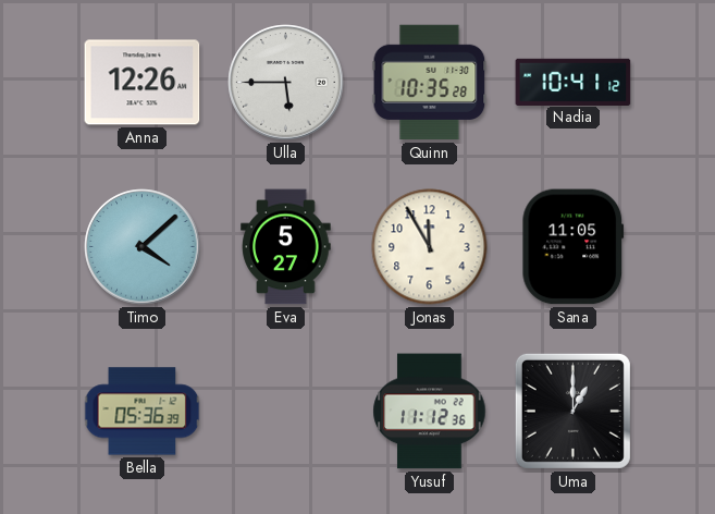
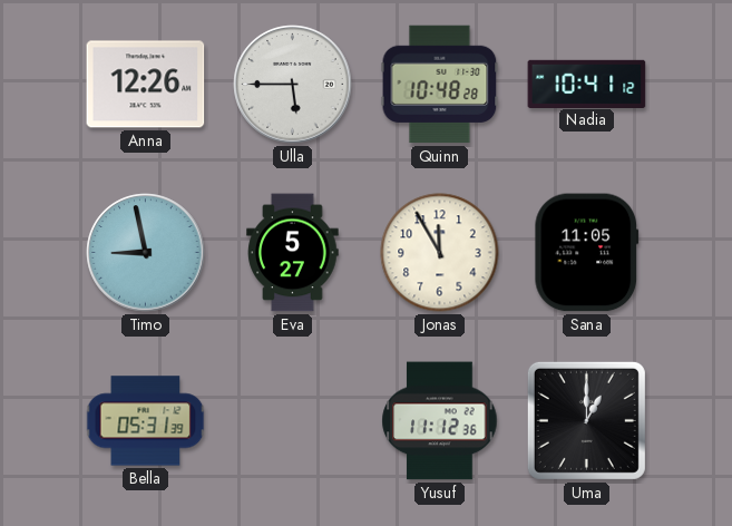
Quinn: 10:35 -> 10:48
Timo: 4:08 -> 8:58
Bella: 05:36 -> 05:31
